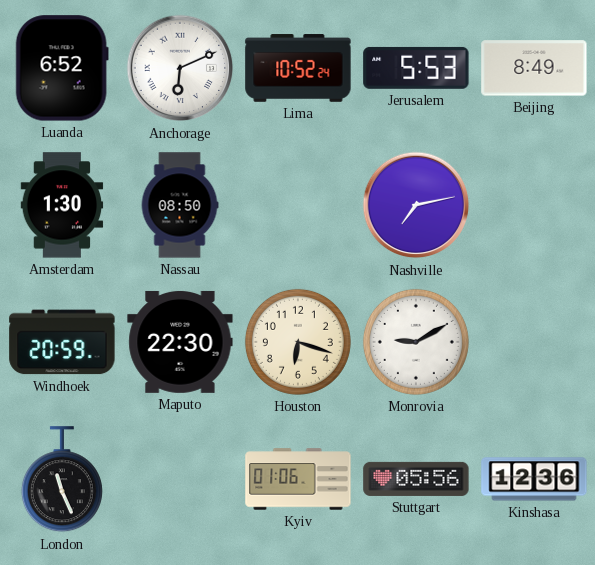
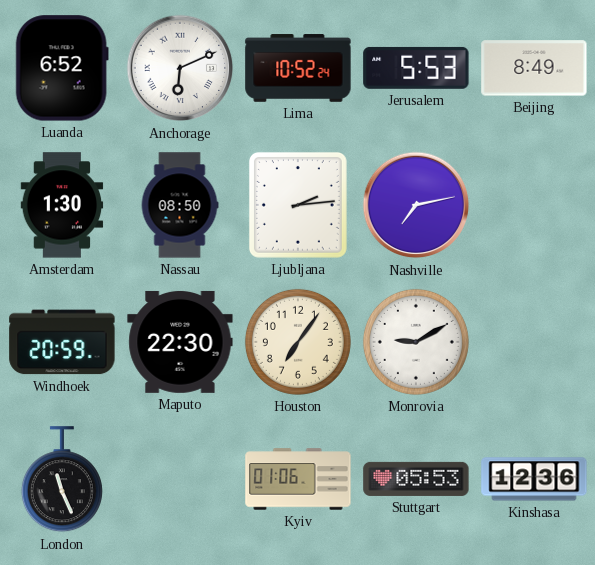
Ljubljana: none -> 2:14
Houston: 6:18 -> 7:06
Stuttgart: 05:56 -> 05:53
